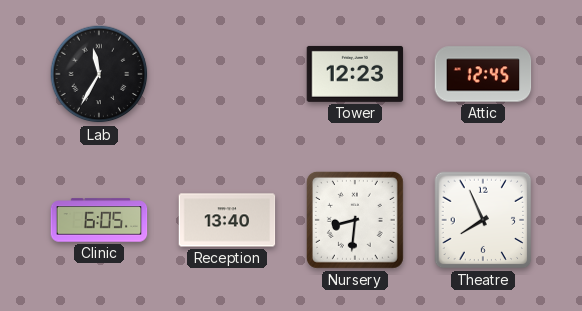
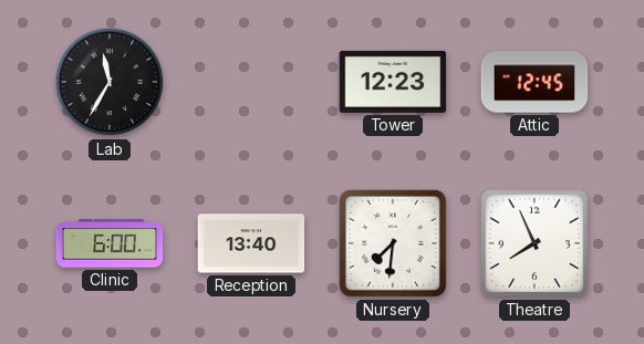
Clinic: 6:05 -> 6:00
Nursery: 8:31 -> 7:31
